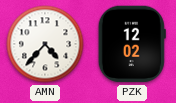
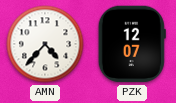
PZK: 12:02 -> 12:07
